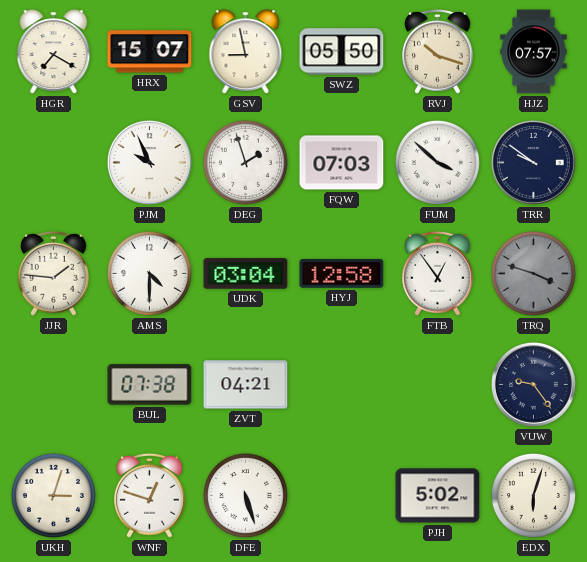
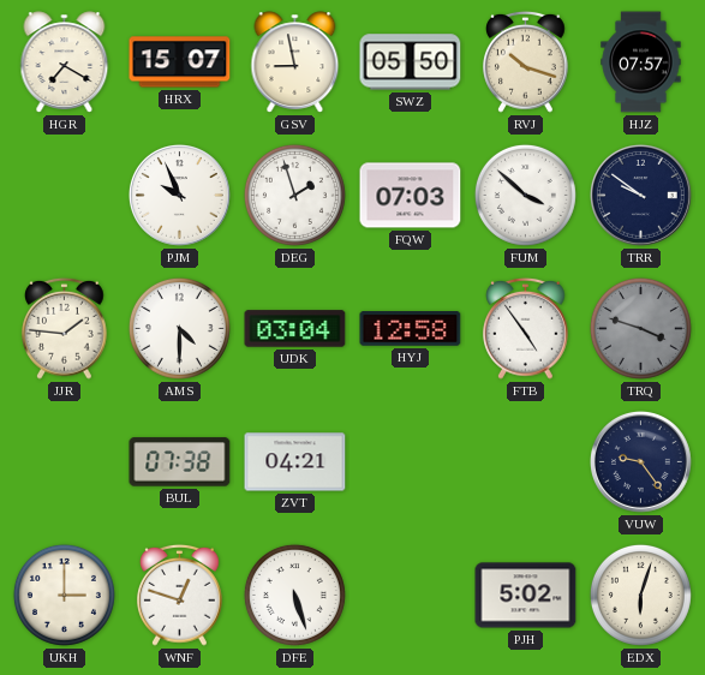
FTB: 12:54 -> 4:54
UKH: 3:03 -> 3:00
